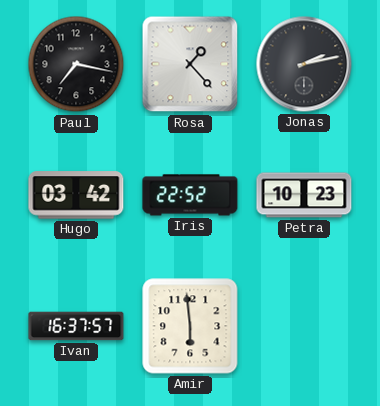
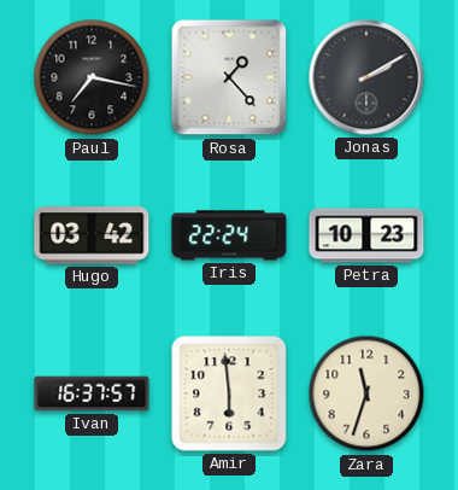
Jonas: 2:13 -> 2:10
Iris: 22:52 -> 22:24
Zara: none -> 11:33
